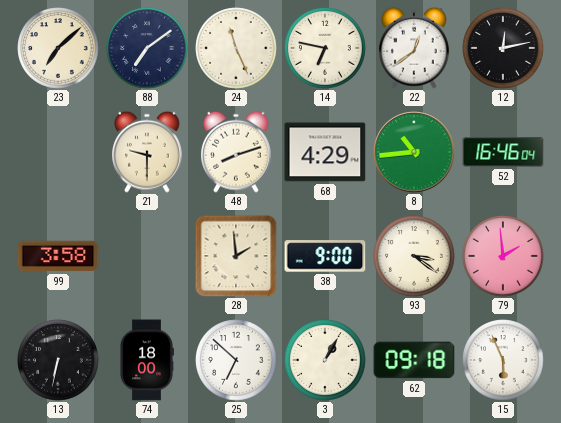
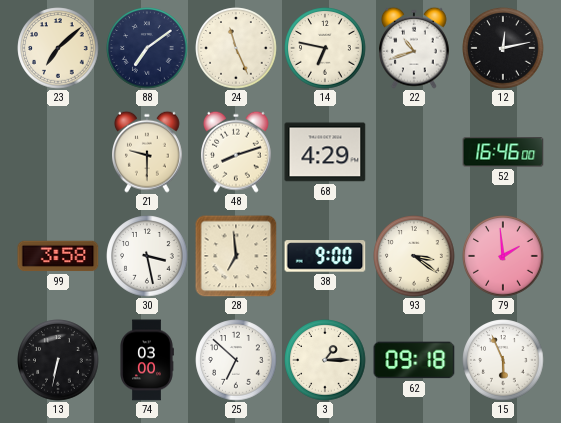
22: 12:39 -> 10:42
8: 10:44 -> none
52: 16:46:04 -> 16:46:00
30: none -> 3:28
28: 1:59 -> 6:59
74: 18:00 -> 03:00
3: 1:05 -> 1:15
